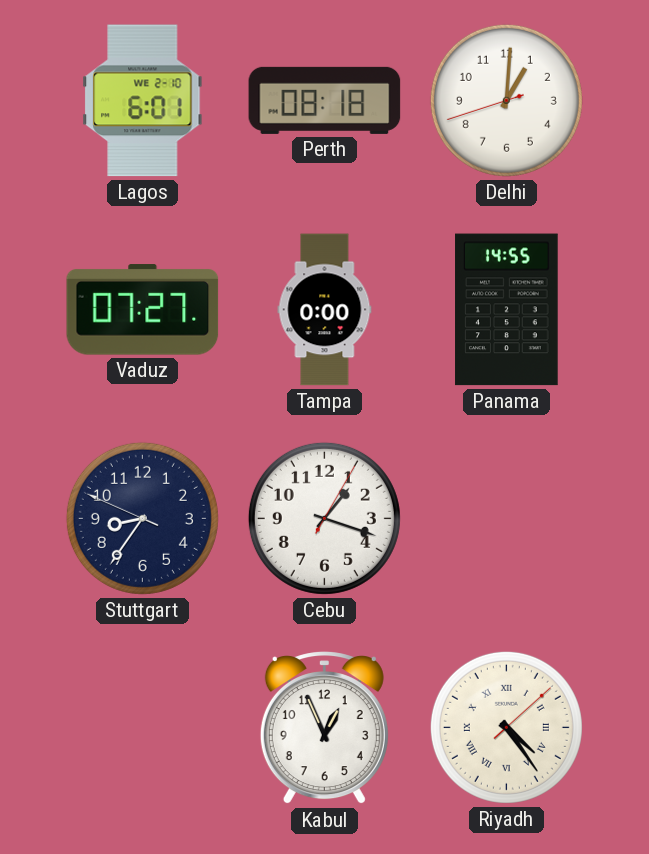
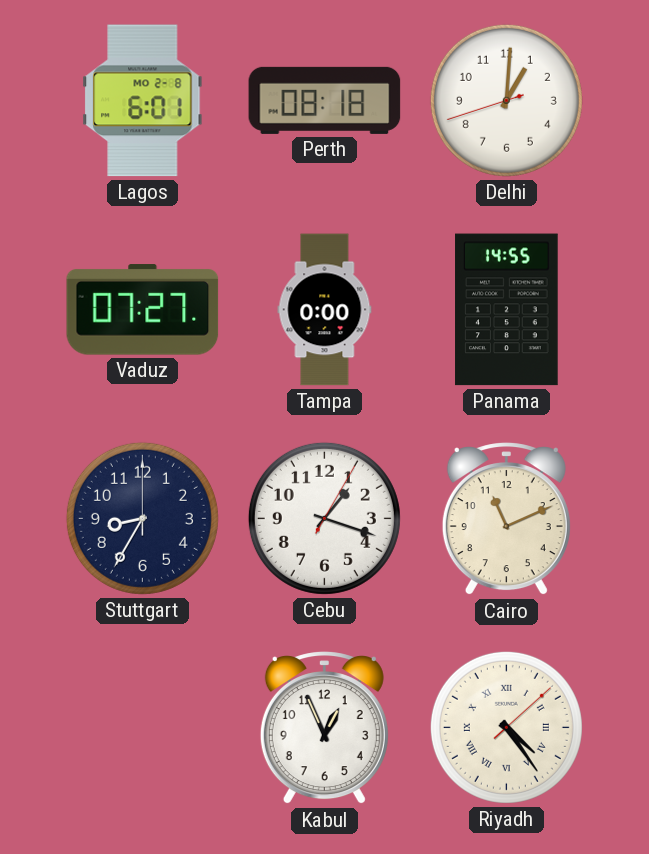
Lagos date: WE 2-10 -> MO 2-8
Stuttgart: 8:35:49 -> 8:35:00
Cairo: none -> 11:11
